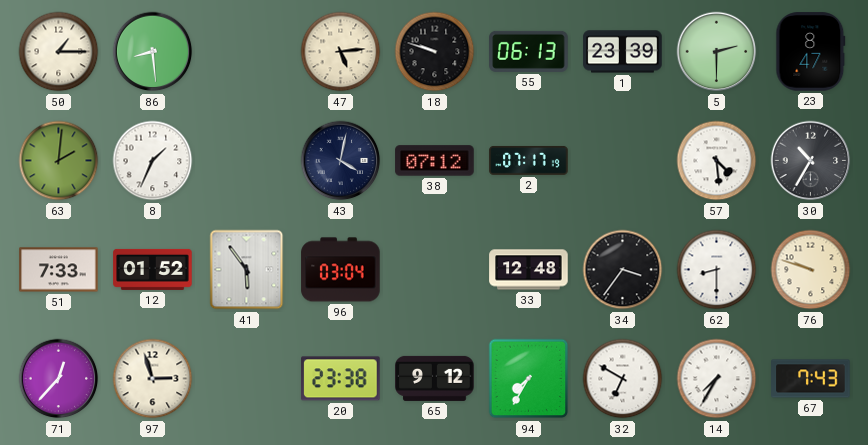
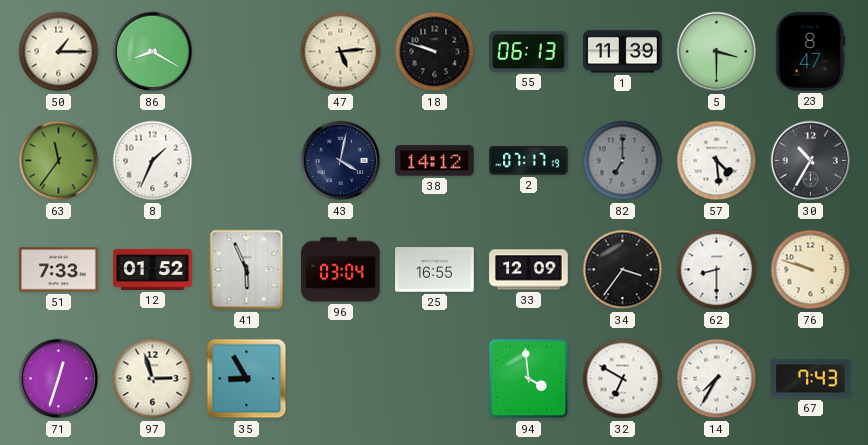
86: 8:29 -> 8:20
1: 23:39 -> 11:39
5: 2:30 -> 3:30
63: 2:01 -> 11:36
38: 07:12 -> 14:12
82: none -> 7:00
41: 5:54 -> 5:56
25: none -> 16:55
33: 12:48 -> 12:09
71: 12:37 -> 12:33
35: none -> 8:55
20: 23:38 -> none
65: 9:12 -> none
94: 7:35 -> 3:59
